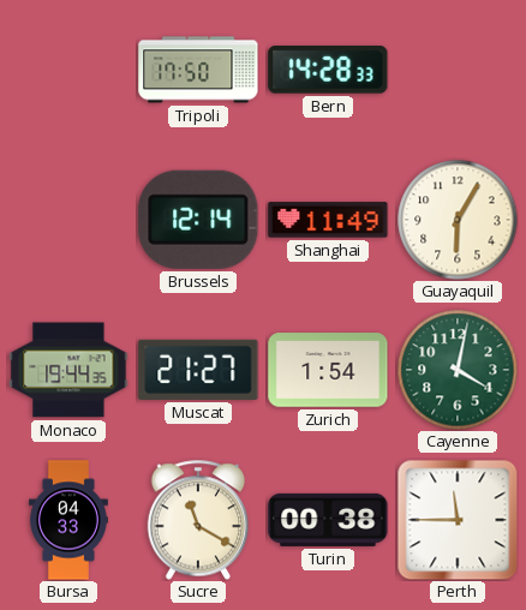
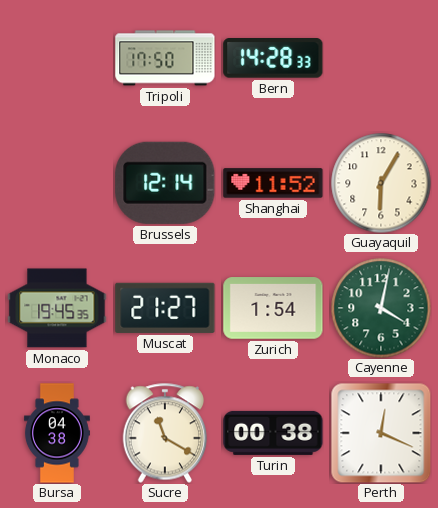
Shanghai: 11:49 -> 11:52
Monaco: 19:44 -> 19:45
Bursa: 04:33 -> 04:38
Perth: 11:45 -> 12:19
